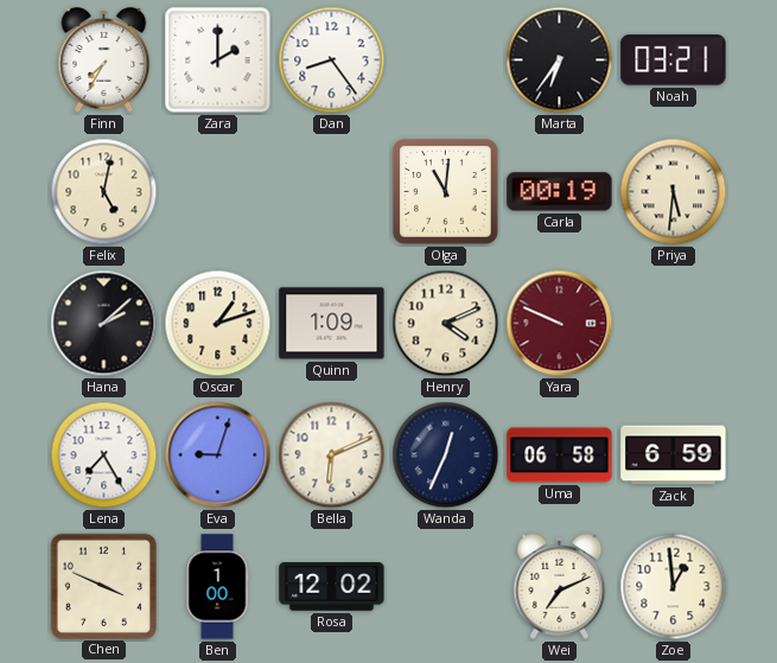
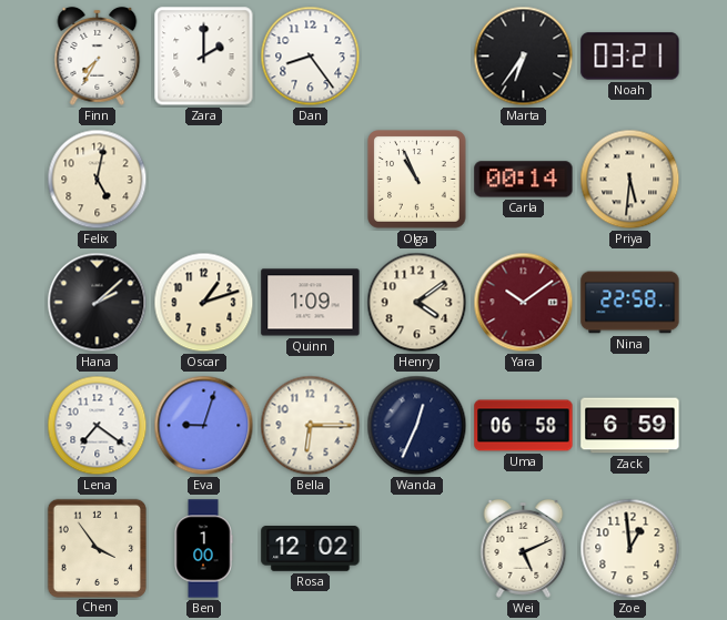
Olga: 11:01 -> 10:56
Carla: 00:19 -> 00:14
Henry: 4:11 -> 4:09
Yara: 9:49 -> 10:09
Nina: none -> 22:58
Lena: 7:25 -> 7:21
Bella: 6:11 -> 6:15
Chen: 3:49 -> 3:54
Wei: 7:11 -> 5:11
